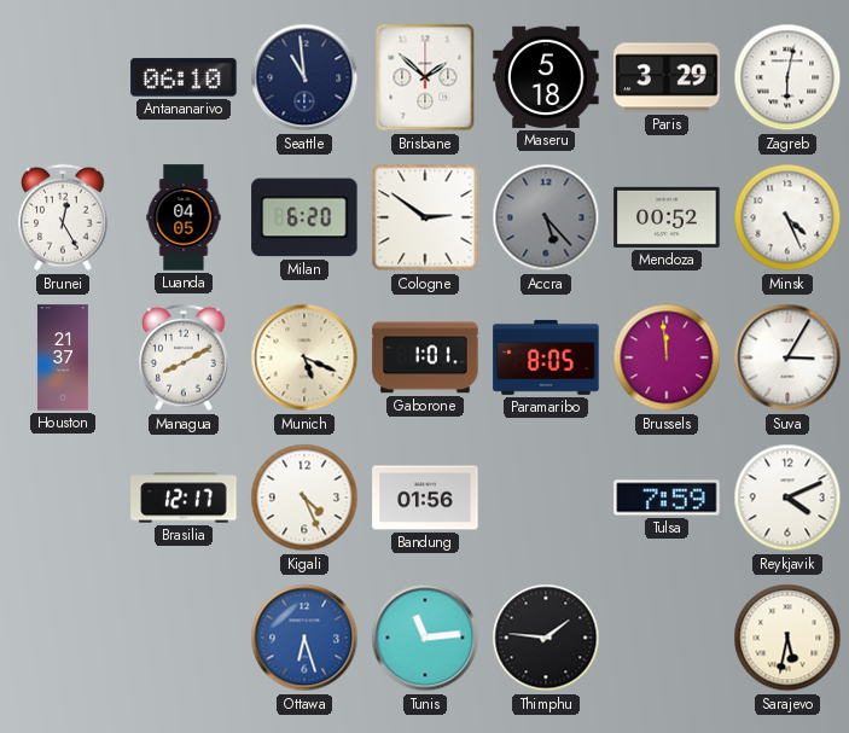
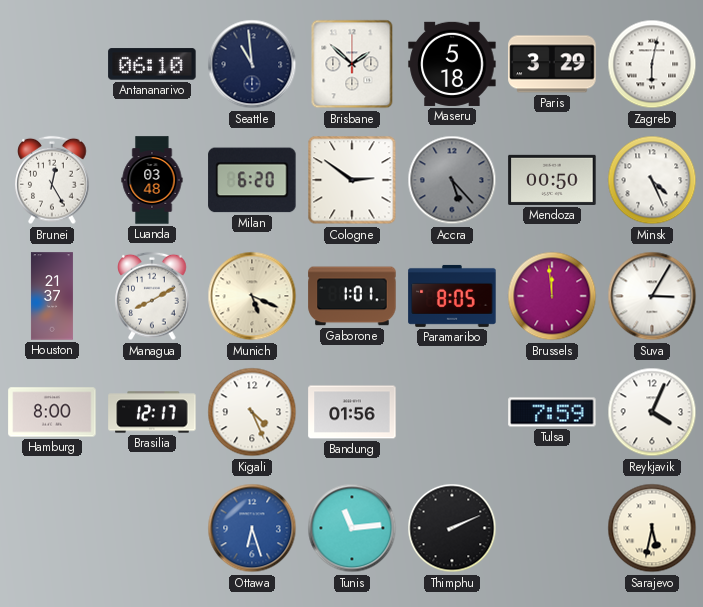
Luanda: 04:05 -> 03:48
Mendoza: 00:52 -> 00:50
Hamburg: none -> 8:00
Reykjavik: 4:11 -> 4:04
Thimphu: 1:46 -> 2:11
